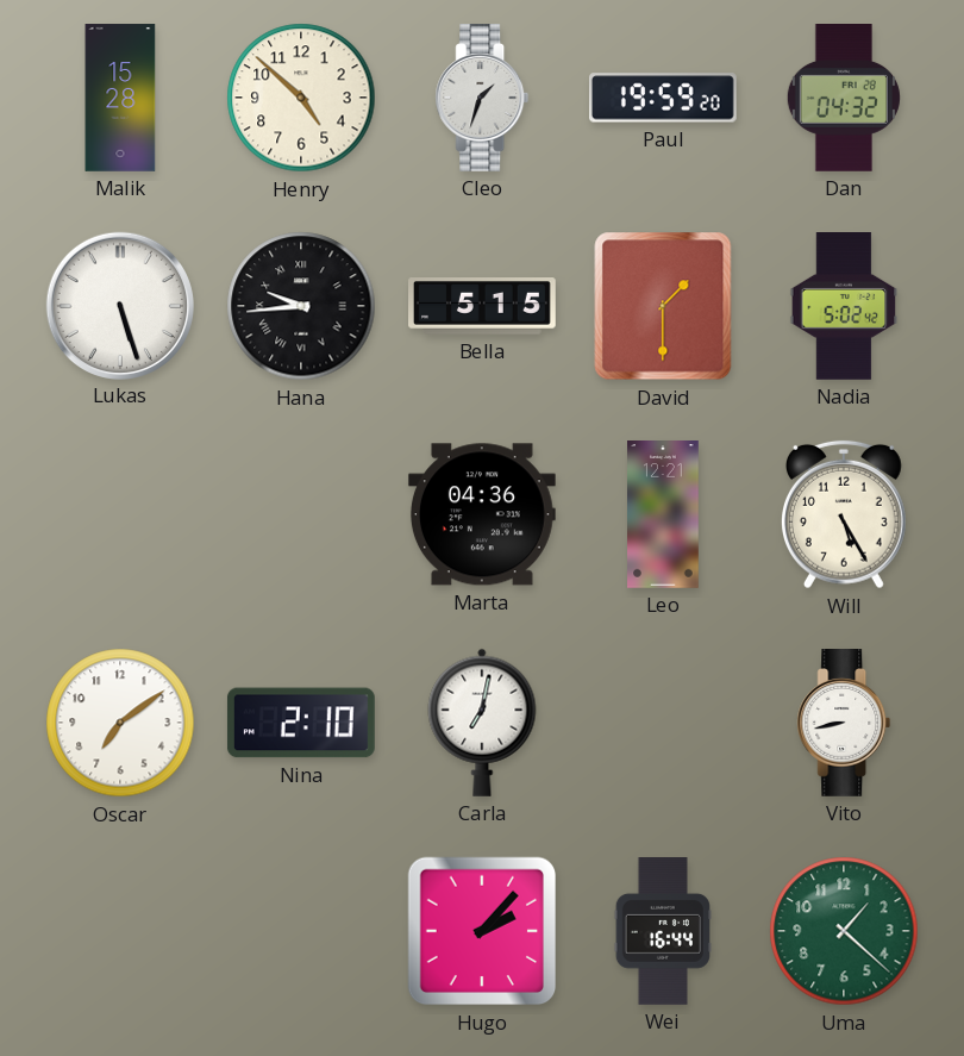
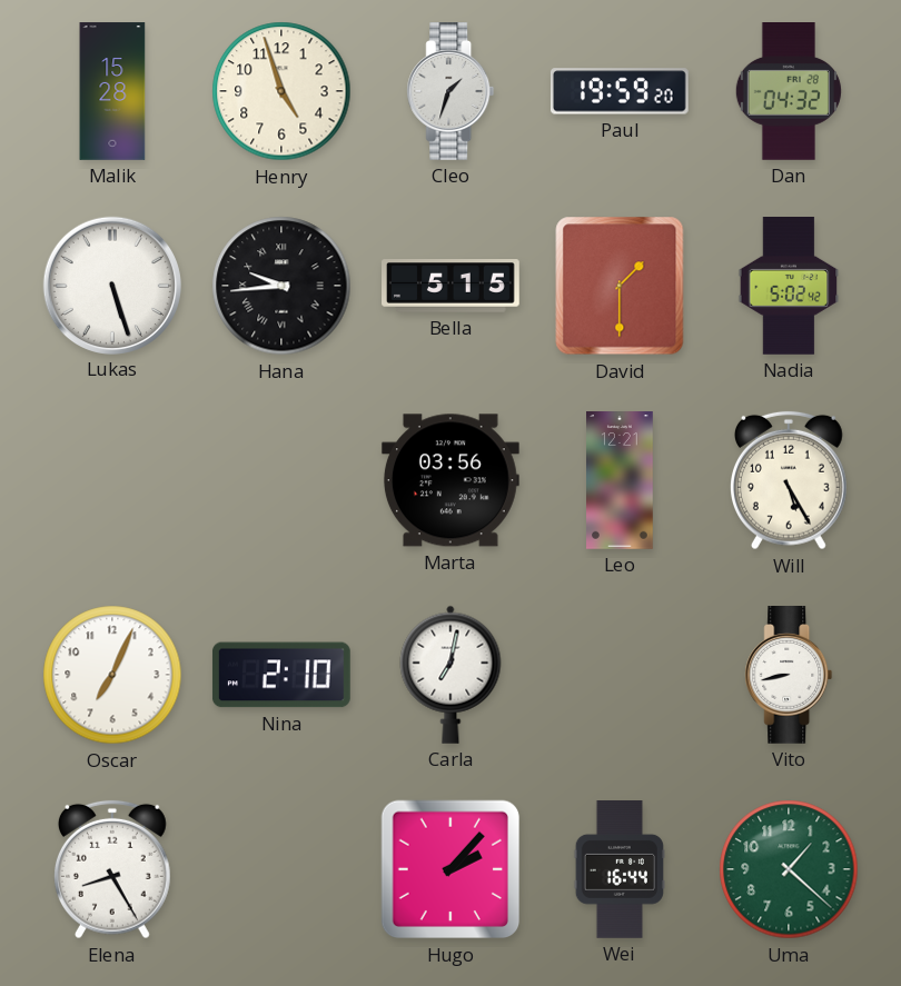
Henry: 4:52 -> 4:57
Marta: 04:36 -> 03:56
Oscar: 7:09 -> 7:04
Elena: none -> 8:25
